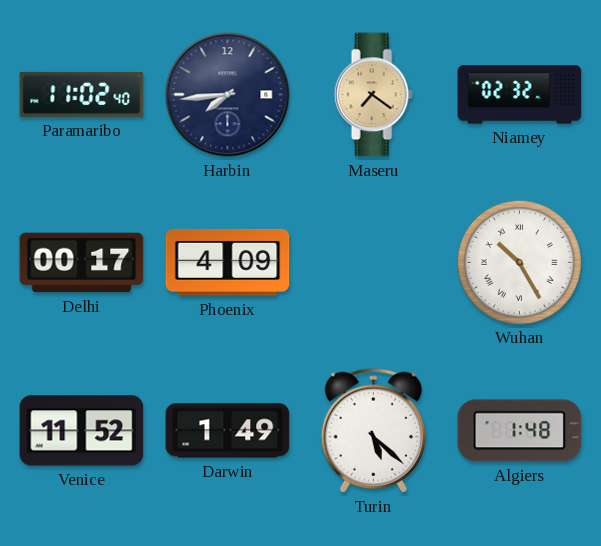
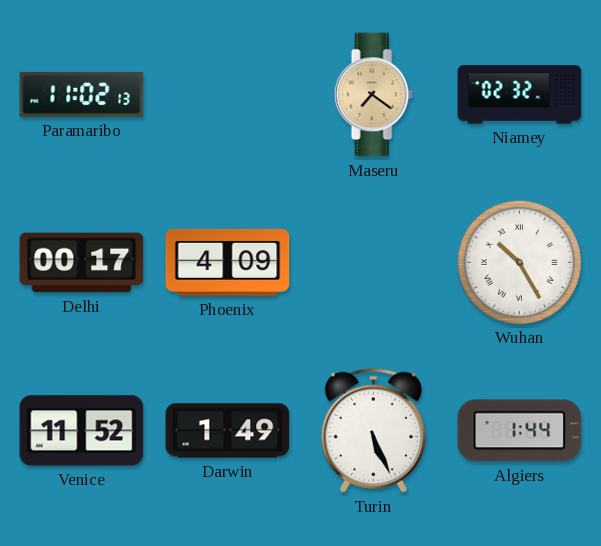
Paramaribo: 11:02:40 -> 11:02:13
Harbin: 7:44 -> none
Turin: 5:22 -> 5:26
Algiers: 1:48 -> 1:44
